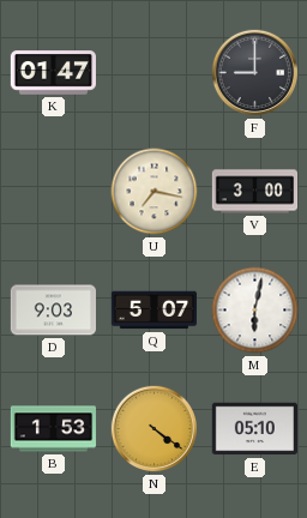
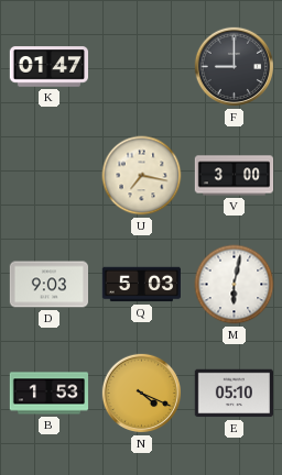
Q: 5:07 -> 5:03
N: 4:21 -> 4:19
